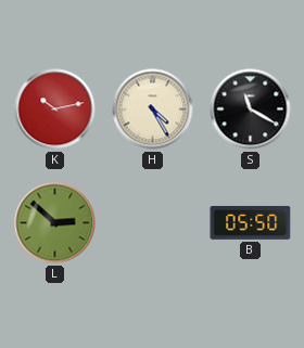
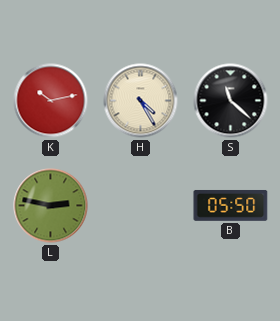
S: 11:20 -> 11:22
L: 2:52 -> 2:47
